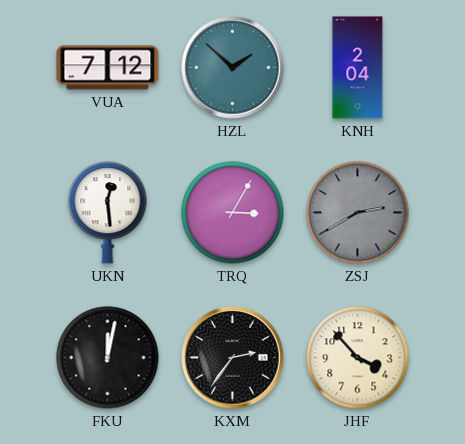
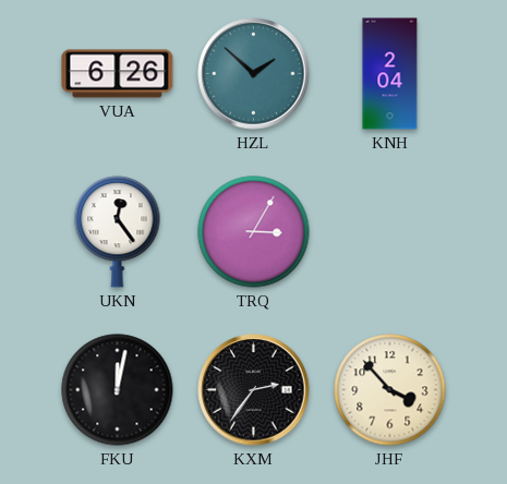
VUA: 7:12 -> 6:26
UKN: 12:29 -> 12:24
ZSJ: 2:40 -> none
